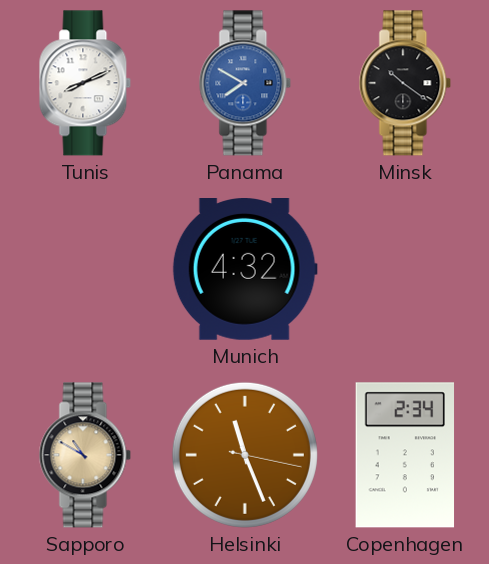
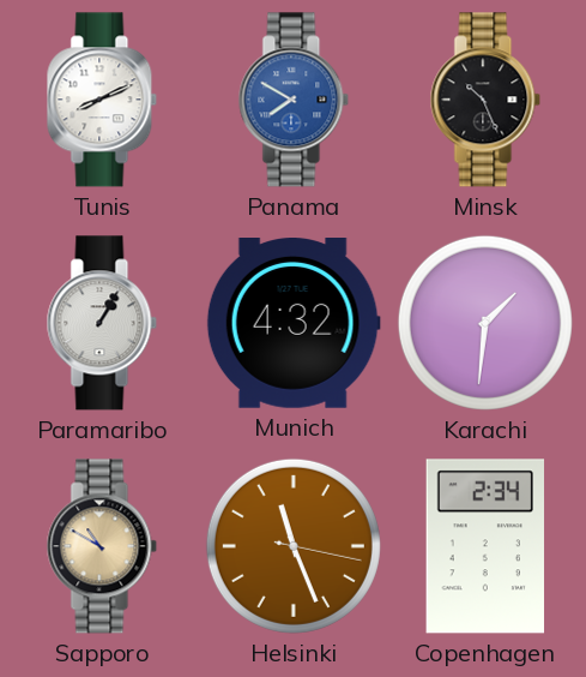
Minsk: 10:21 -> 10:26
Paramaribo: none -> 1:05
Karachi: none -> 1:31
